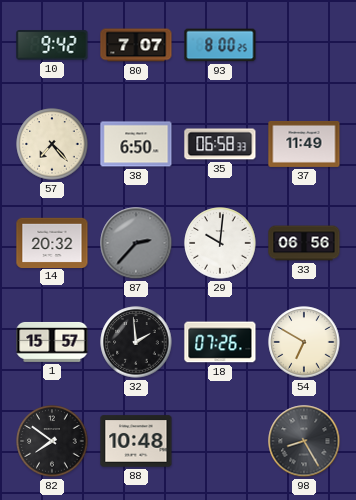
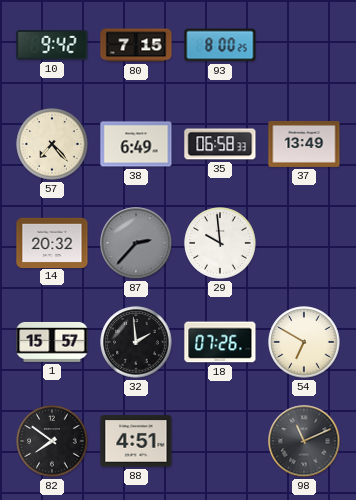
80: 7:07 -> 7:15
38: 6:50 -> 6:49
37: 11:49 -> 13:49
29: 10:01 -> 9:59
33: 06:56 -> none
88: 10:48 -> 4:51
98: 8:25 -> 11:11
